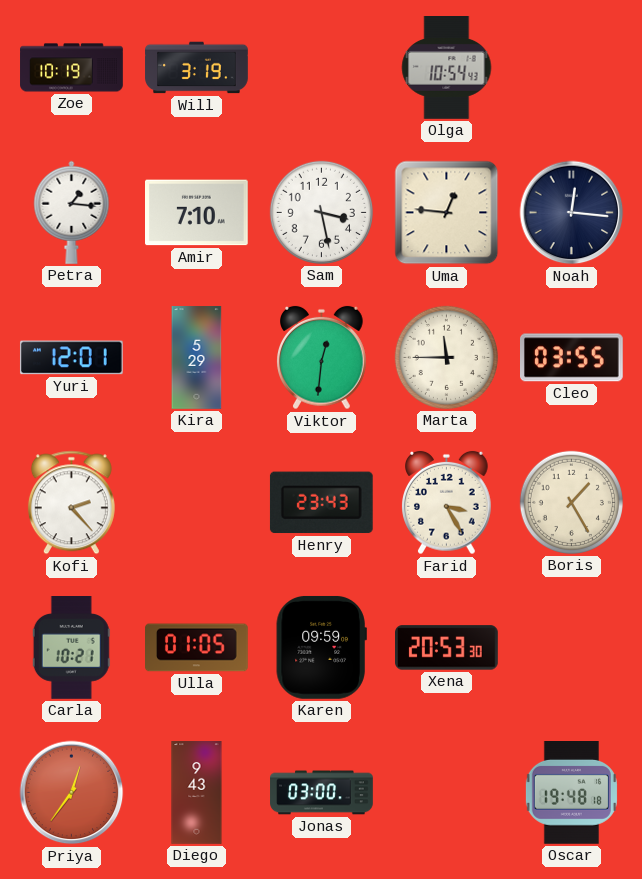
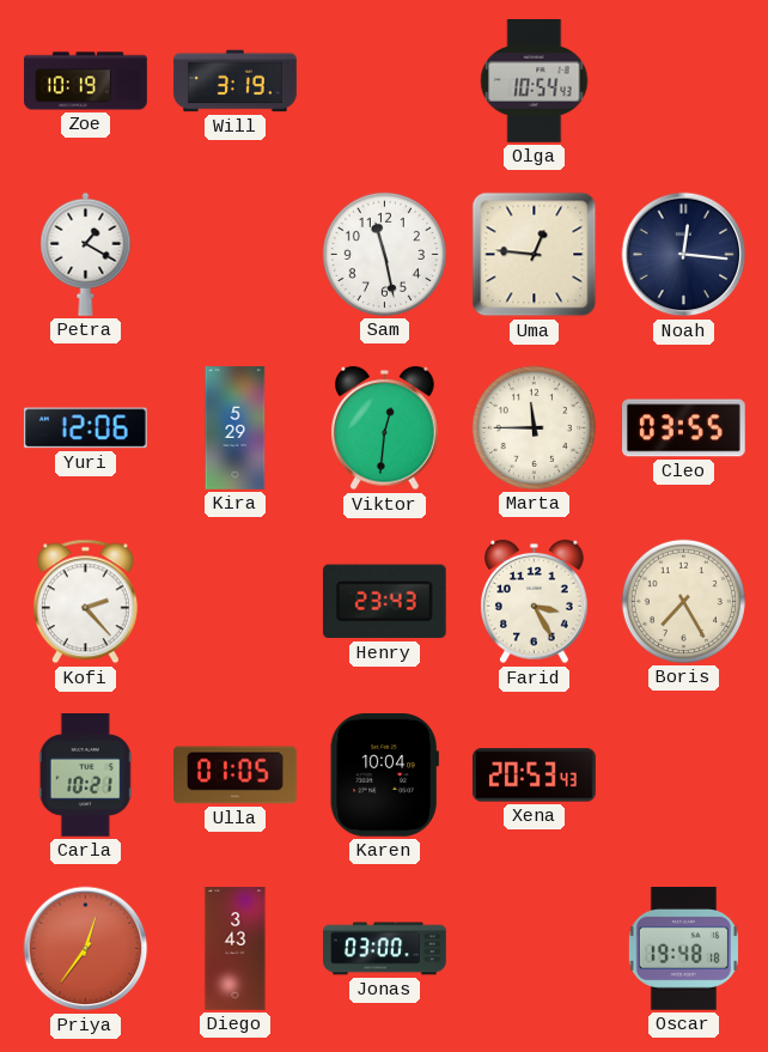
Petra: 1:16 -> 1:20
Amir: 7:10 -> none
Sam: 3:28 -> 11:28
Yuri: 12:01 -> 12:06
Boris: 1:25 -> 7:25
Karen: 09:59 -> 10:04
Xena: 20:53:30 -> 20:53:43
Diego: 9:43 -> 3:43
